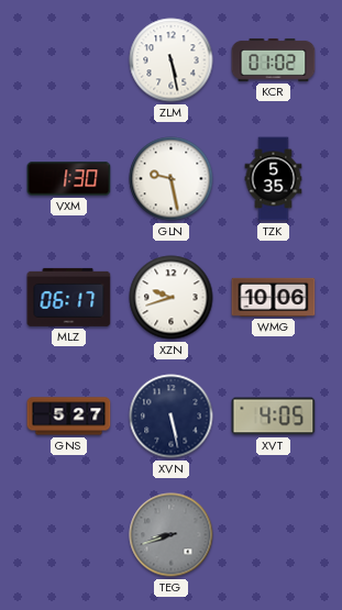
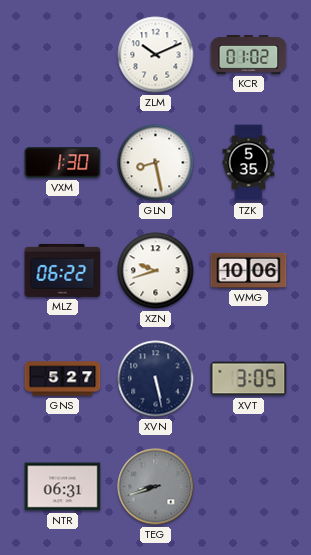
ZLM: 5:28 -> 10:11
GLN: 9:28 -> 8:28
MLZ: 06:17 -> 06:22
XVT: 4:05 -> 3:05
NTR: none -> 06:31
